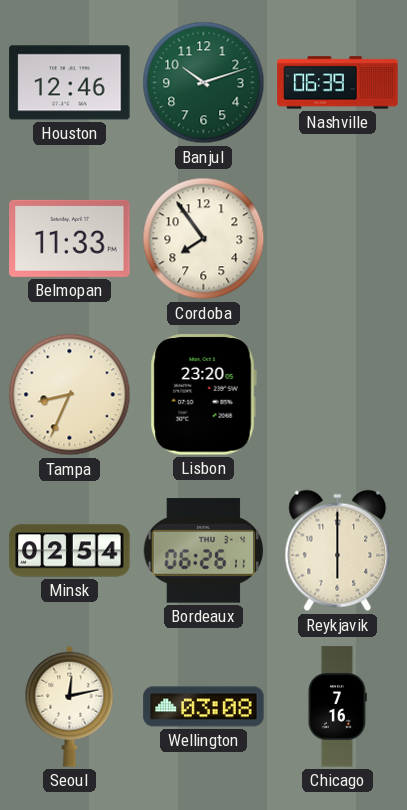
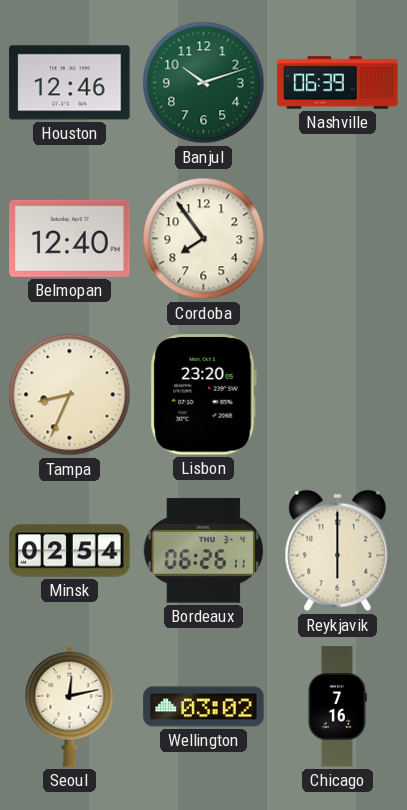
Belmopan: 11:33 -> 12:40
Wellington: 03:08 -> 03:02
